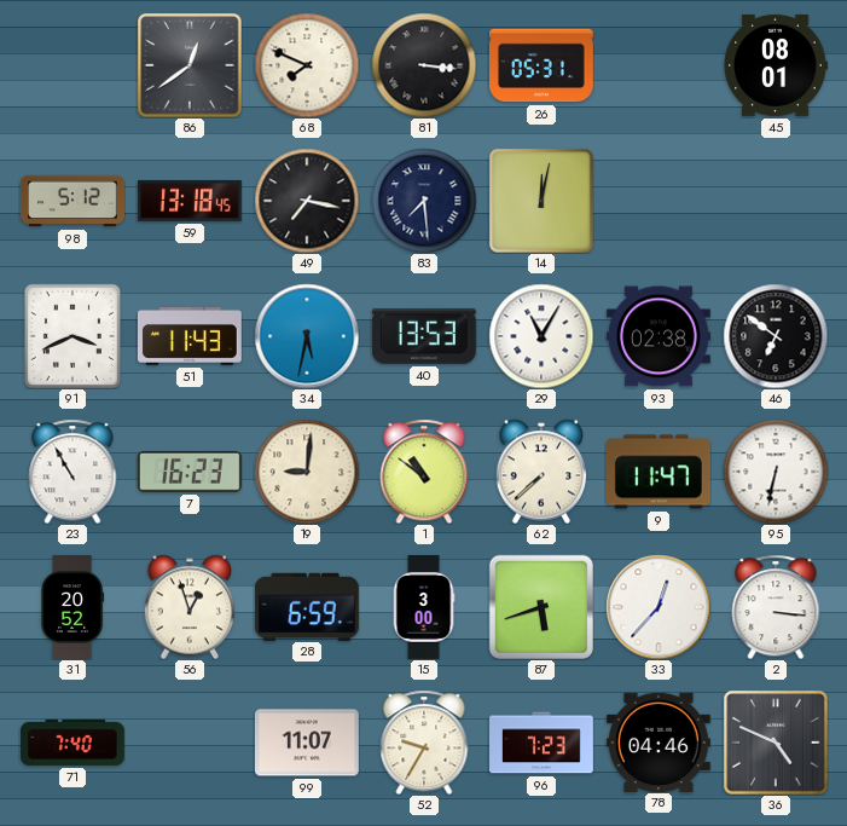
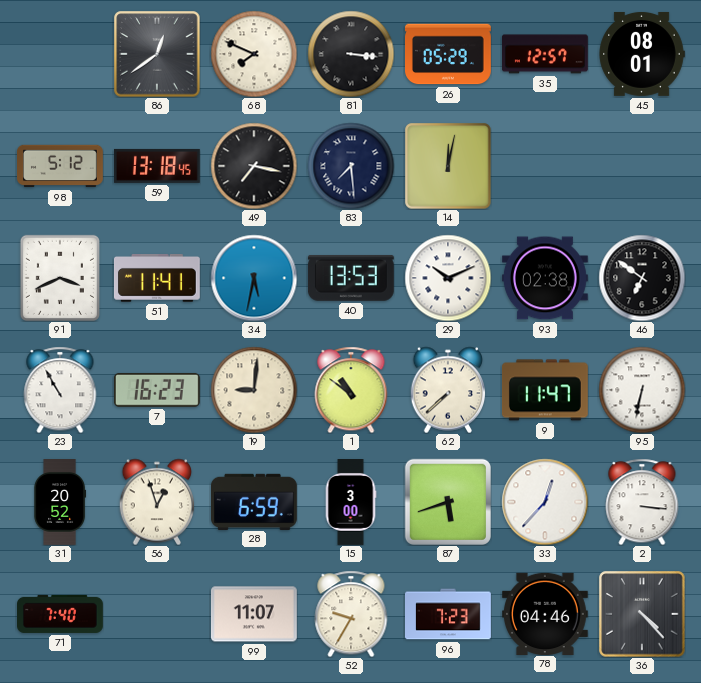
26: 05:31 -> 05:29
35: none -> 12:57
51: 11:43 -> 11:41
29: 11:05 -> 10:11
36: 4:49 -> 4:23
